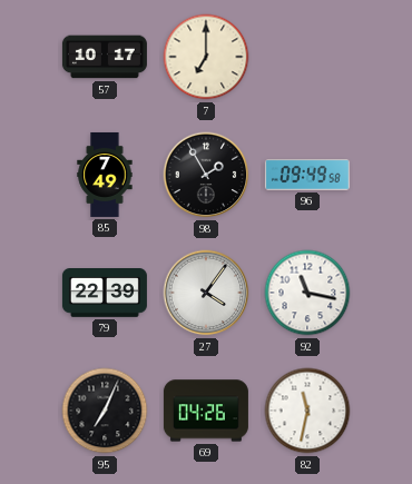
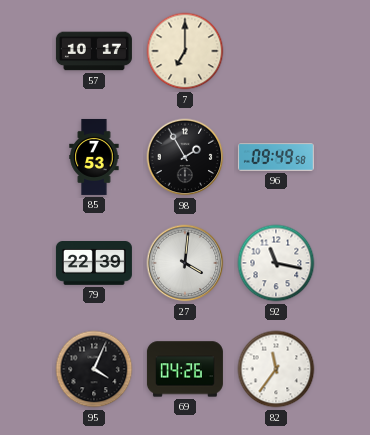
85: 7:49 -> 7:53
27: 4:06 -> 4:01
95: 7:04 -> 4:04
82: 11:32 -> 11:36
